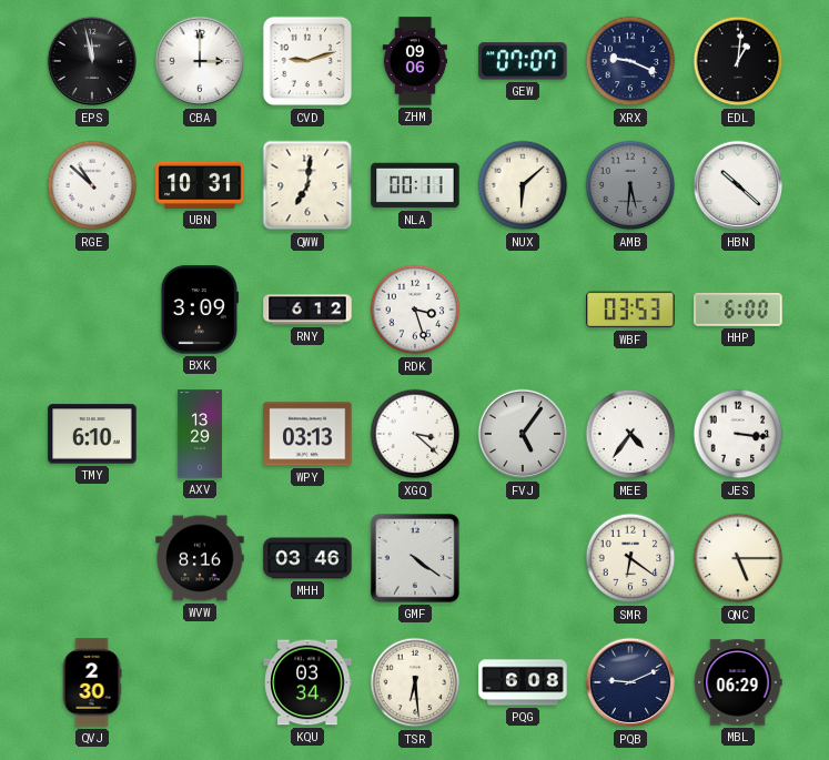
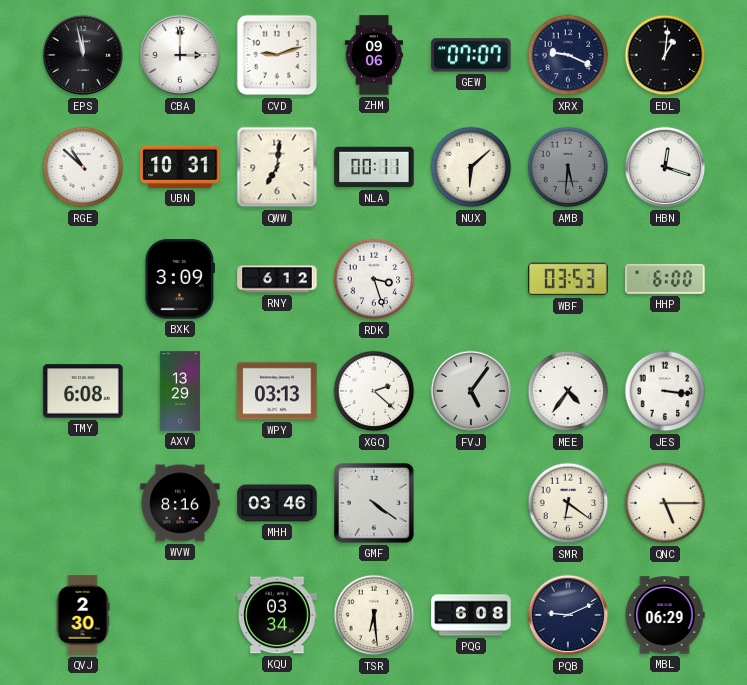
HBN: 10:22 -> 12:18
TMY: 6:10 -> 6:08
XGQ: 3:22 -> 2:22
